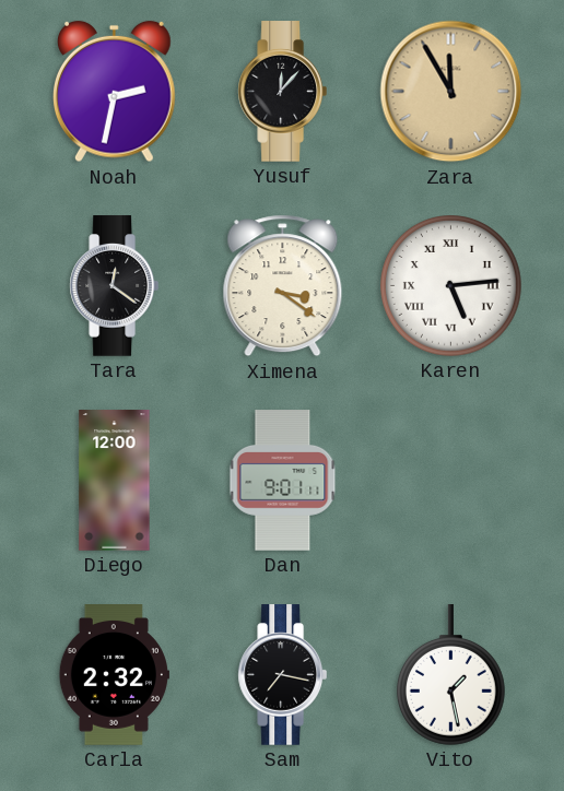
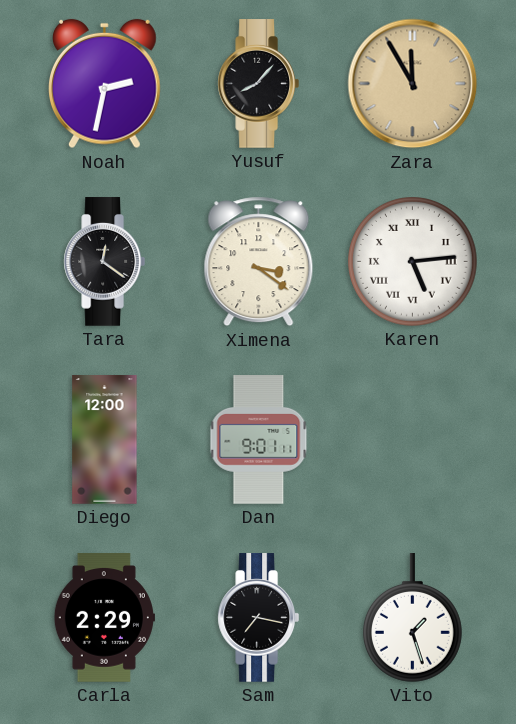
Yusuf: 12:07 -> 8:07
Carla: 2:32 -> 2:29
Vito: 1:28 -> 1:27
